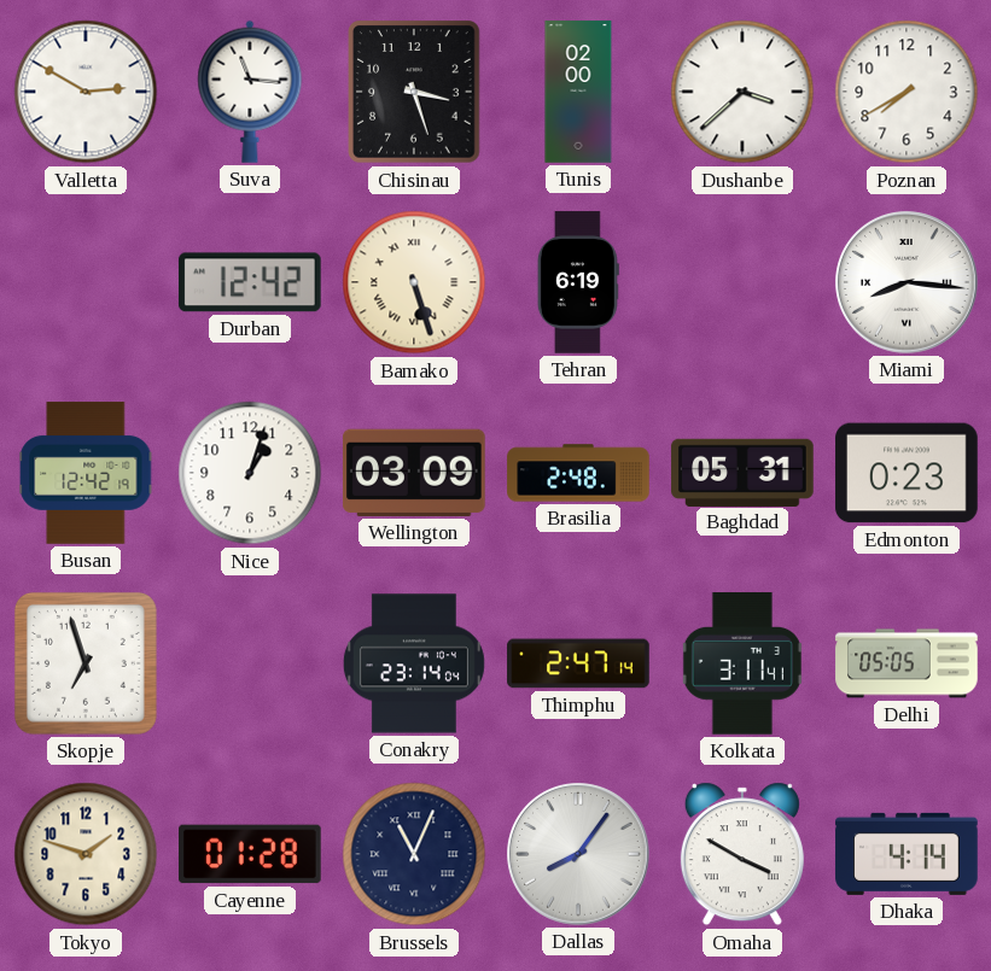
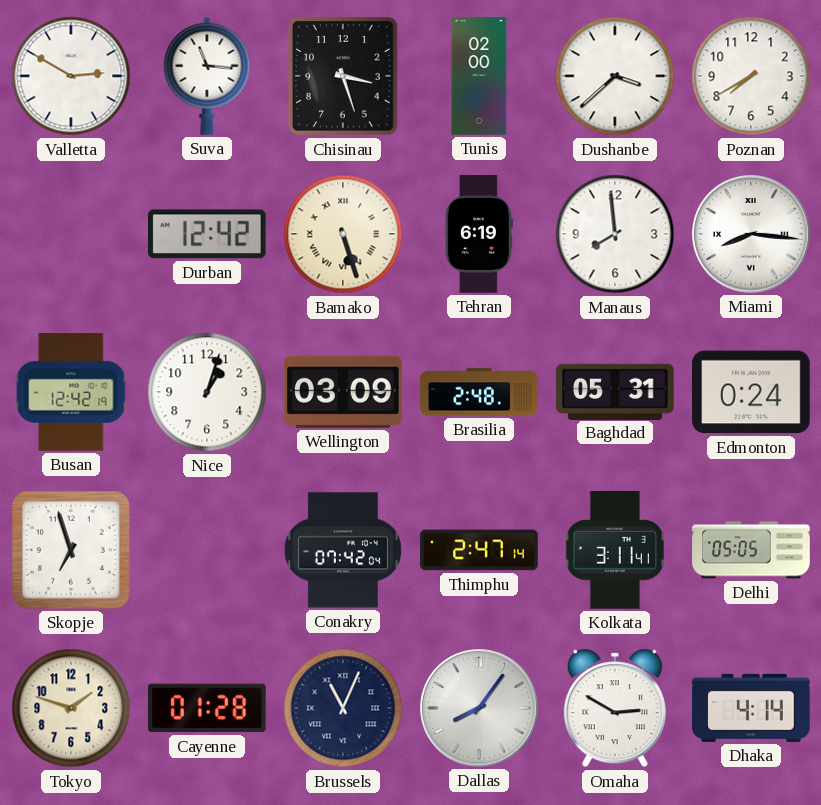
Manaus: none -> 7:59
Edmonton: 0:23 -> 0:24
Conakry: 23:14 -> 07:42
Omaha: 3:50 -> 2:50
